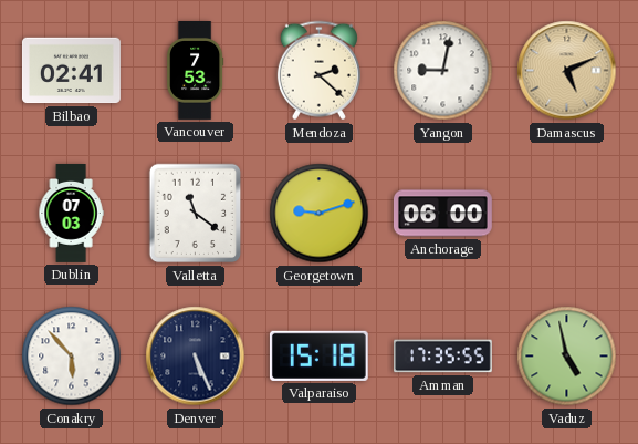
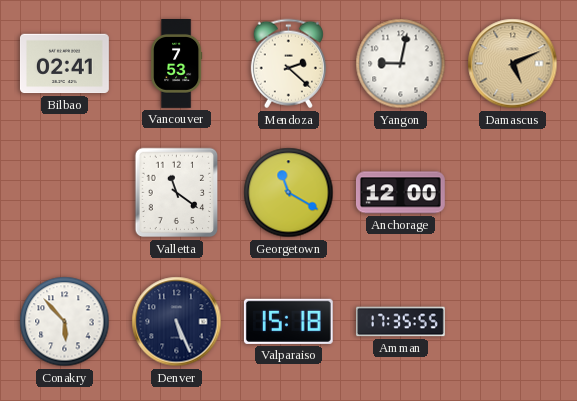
Dublin: 07:03 -> none
Georgetown: 9:12 -> 11:20
Anchorage: 06:00 -> 12:00
Vaduz: 4:58 -> none
